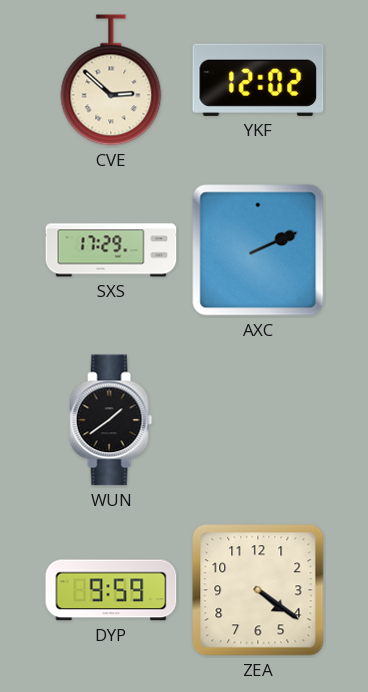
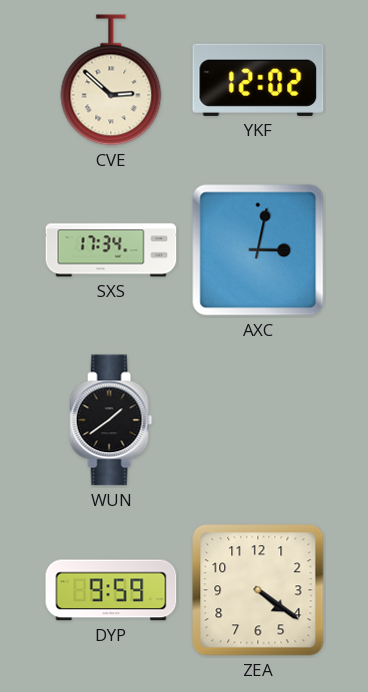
SXS: 17:29 -> 17:34
AXC: 2:11 -> 3:02
